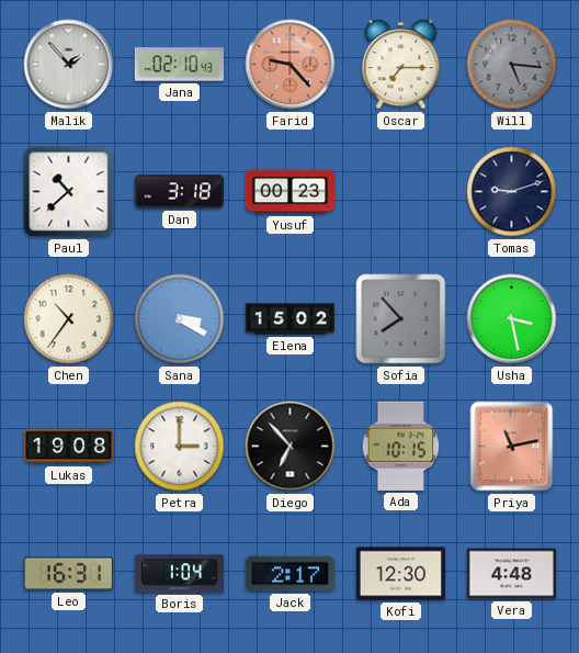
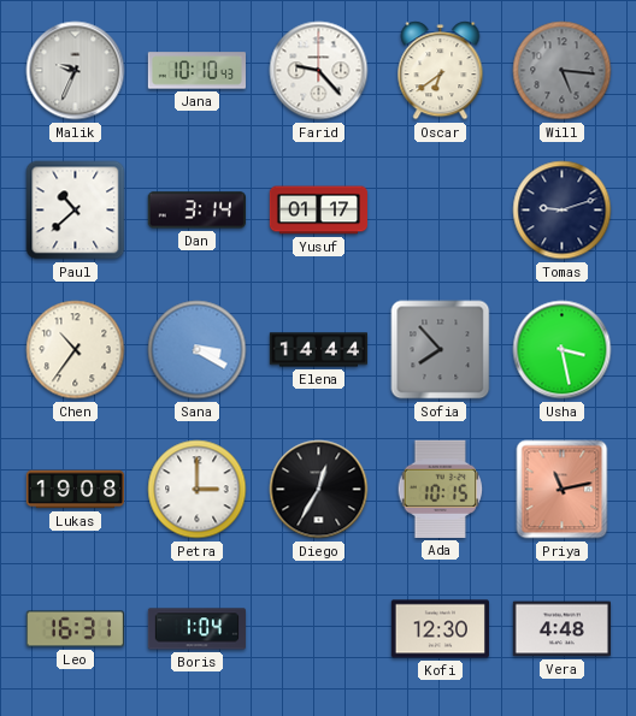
Malik: 1:53 -> 9:34
Jana: 02:10 -> 10:10
Farid dial: salmon -> white
Oscar: 7:15 -> 6:39
Dan: 3:18 -> 3:14
Yusuf: 00:23 -> 01:17
Elena: 15:02 -> 14:44
Diego: 6:53 -> 12:35
Jack: 2:17 -> none
